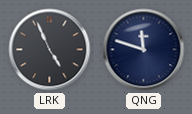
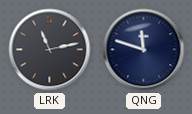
LRK: 4:56 -> 11:13
